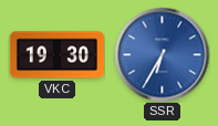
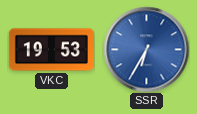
VKC: 19:30 -> 19:53
